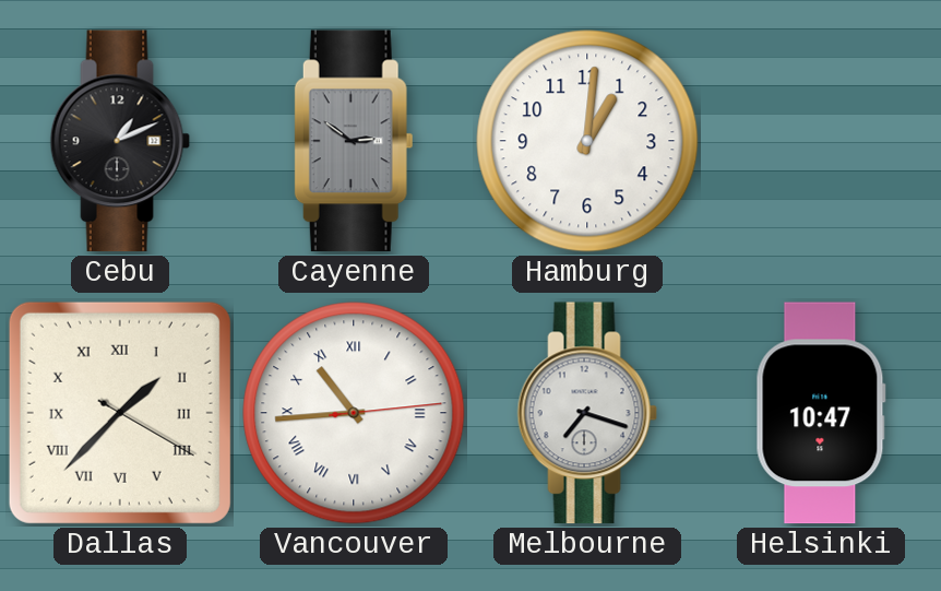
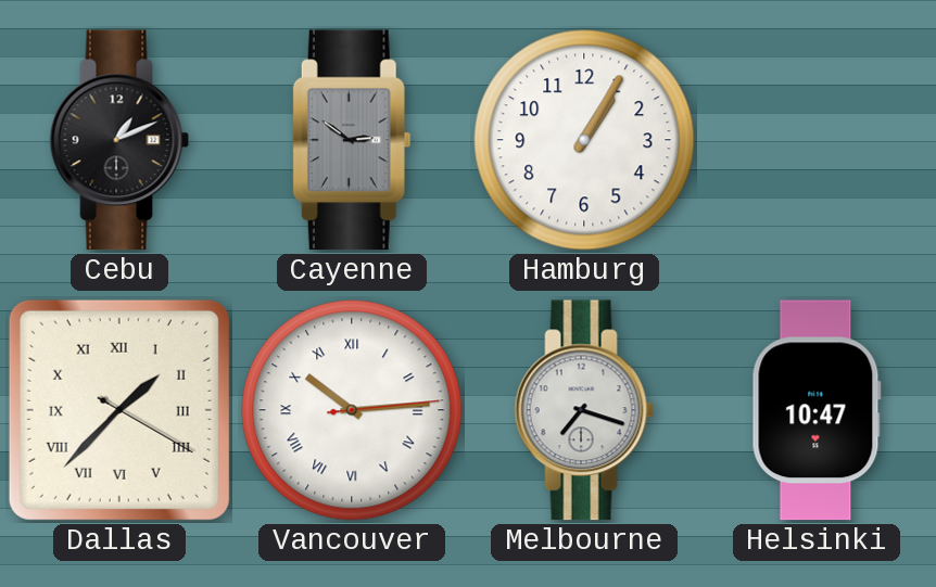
Hamburg: 1:01 -> 1:05
Vancouver: 10:44 -> 10:14
